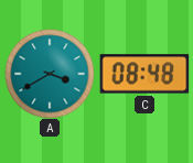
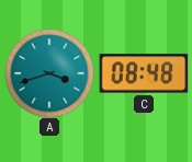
A: 3:40 -> 3:42
